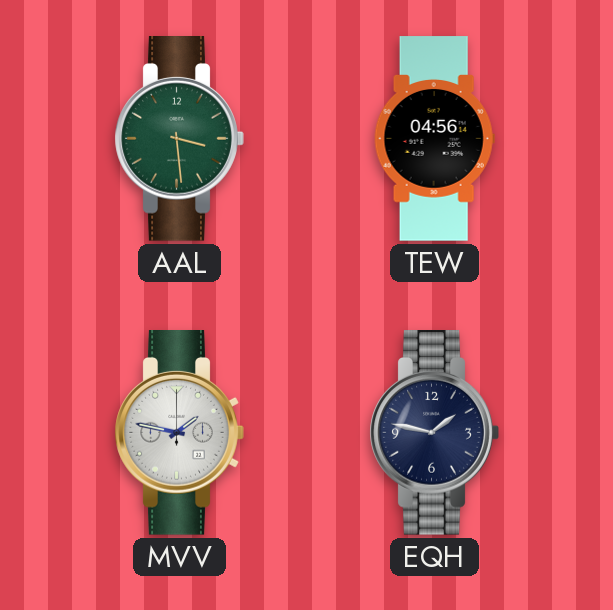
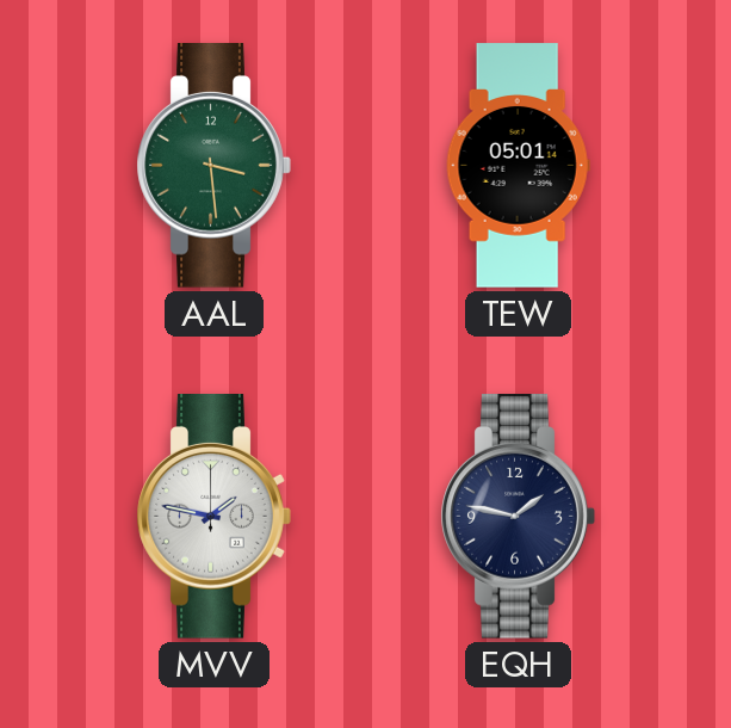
TEW: 04:56 -> 05:01
